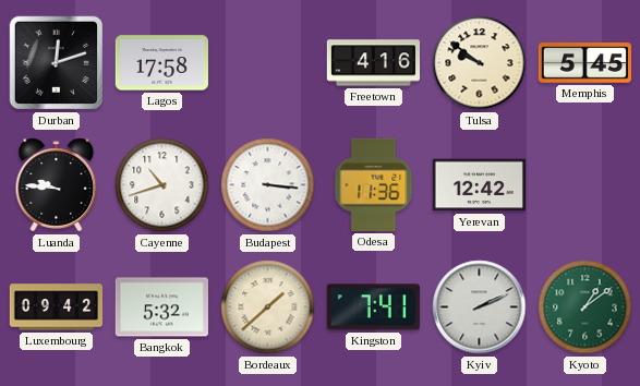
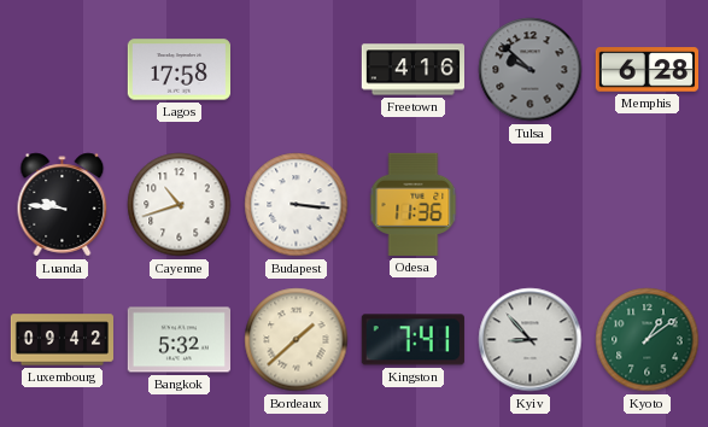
Durban: 12:12 -> none
Tulsa: 9:51 -> 9:52
Tulsa dial: cream -> grey
Memphis: 5:45 -> 6:28
Yerevan: 12:42 -> none
Kyiv: 2:11 -> 8:53
